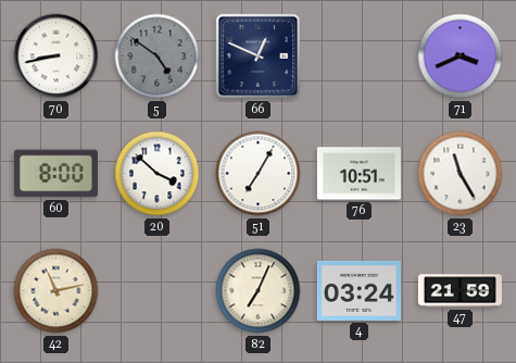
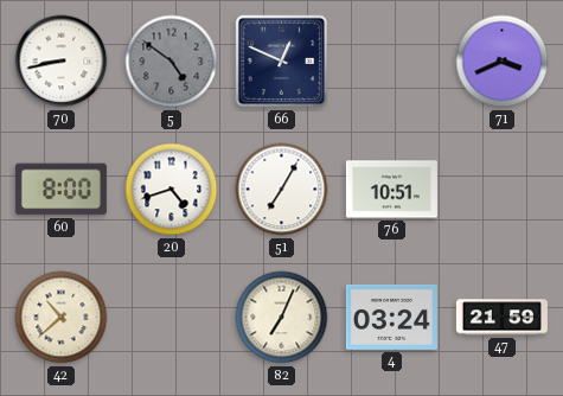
20: 3:52 -> 4:42
23: 11:25 -> none
42: 11:13 -> 10:38
